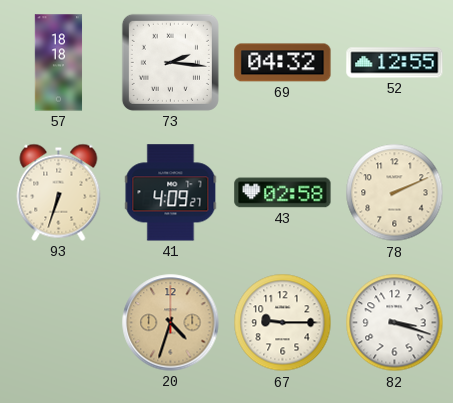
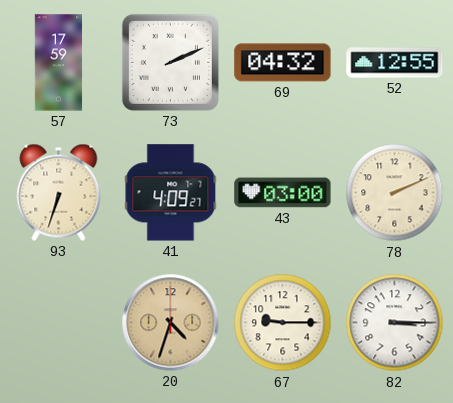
57: 18:18 -> 17:59
73: 2:16 -> 2:11
43: 02:58 -> 03:00
82: 3:18 -> 3:15
